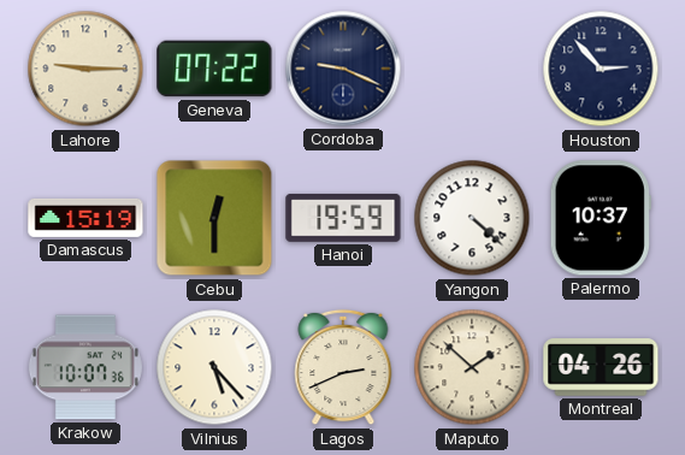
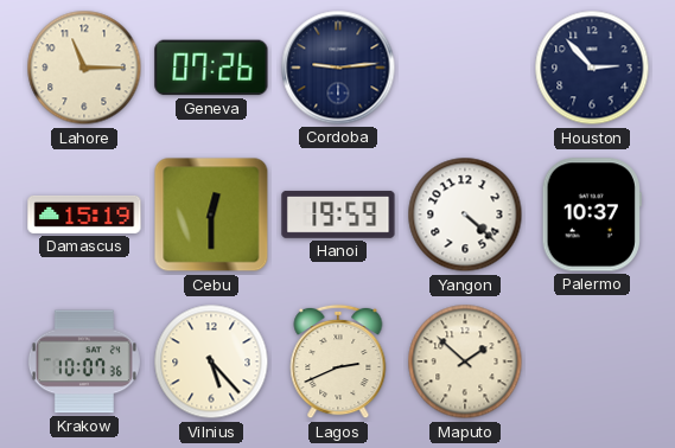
Lahore: 9:15 -> 11:15
Geneva: 07:22 -> 07:26
Cordoba: 9:19 -> 9:14
Montreal: 04:26 -> none
